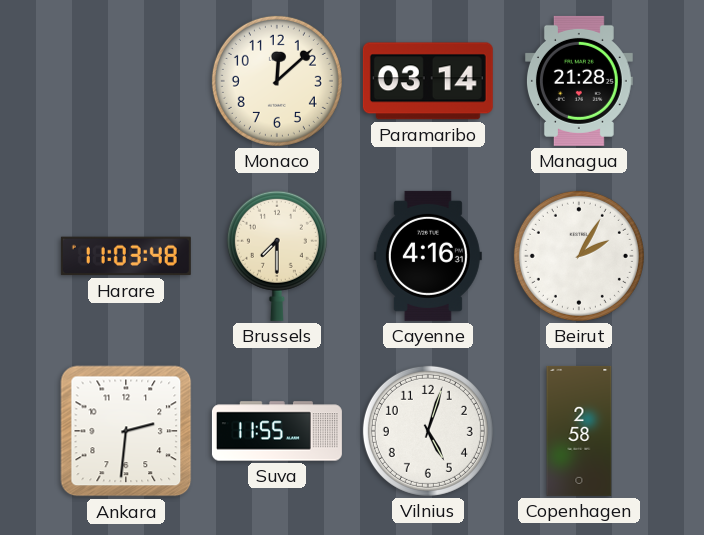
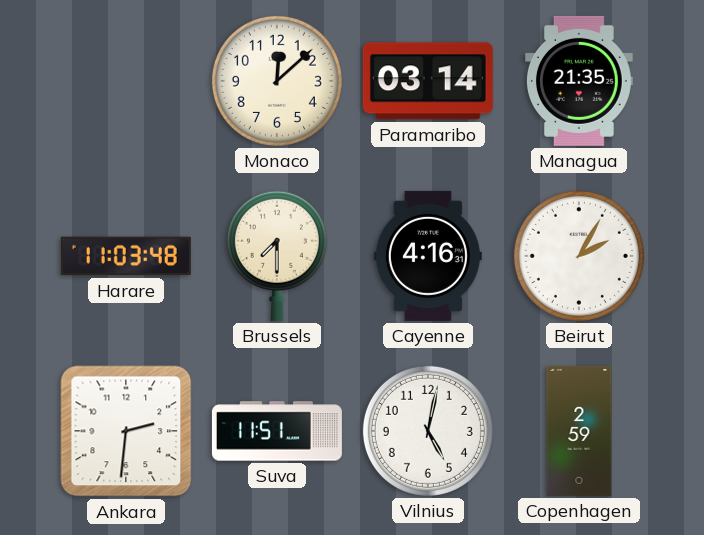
Managua: 21:28 -> 21:35
Suva: 11:55 -> 11:51
Vilnius: 5:03 -> 5:02
Copenhagen: 2:58 -> 2:59
